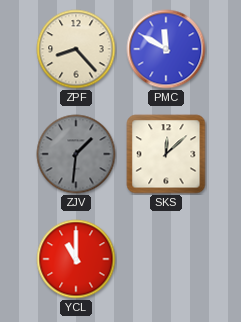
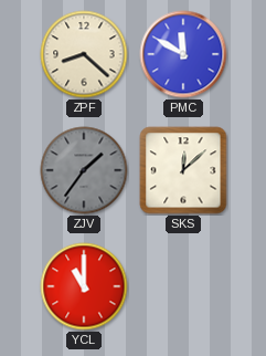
ZPF: 8:23 -> 8:22
ZJV: 1:31 -> 1:36
